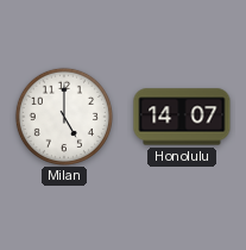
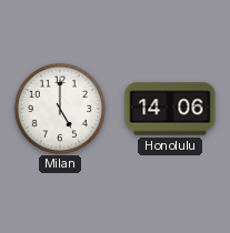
Honolulu: 14:07 -> 14:06
